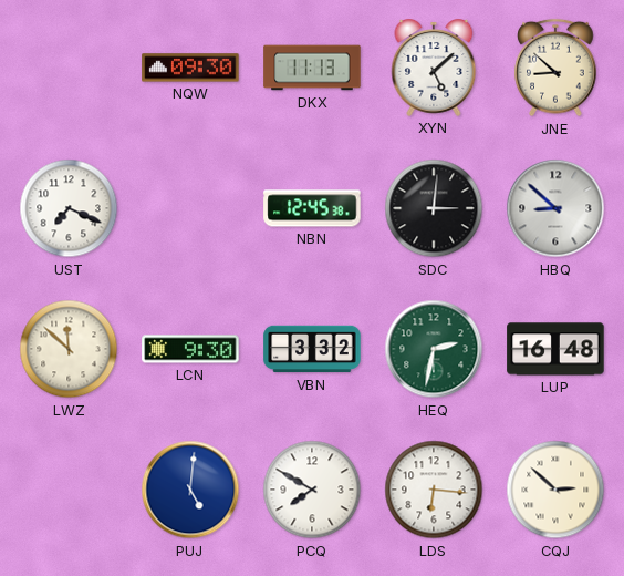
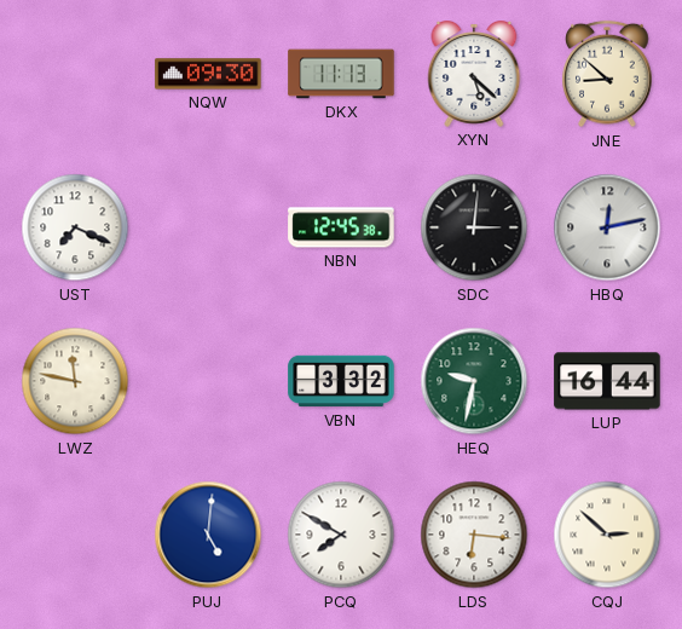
XYN: 5:08 -> 5:22
HBQ: 8:52 -> 12:13
LWZ: 11:52 -> 11:47
LCN: 9:30 -> none
HEQ: 2:32 -> 9:32
LUP: 16:48 -> 16:44
